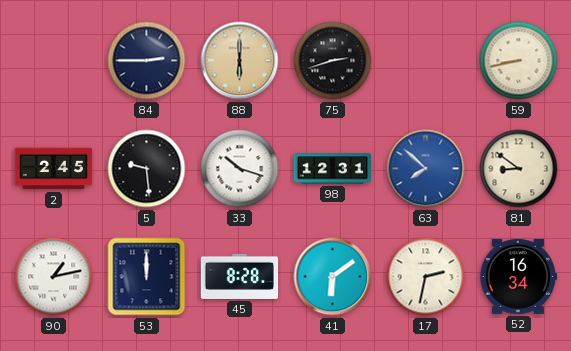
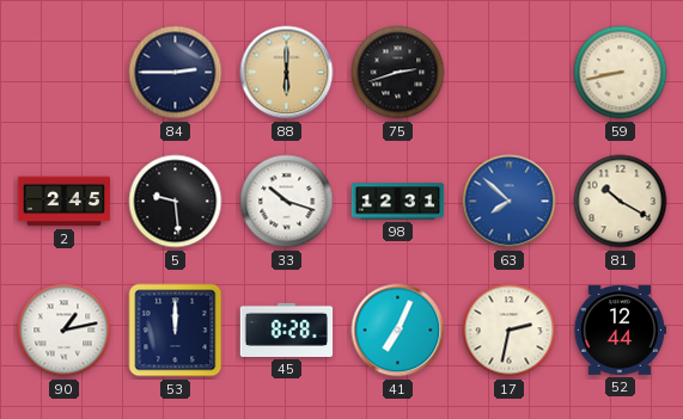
81: 8:51 -> 10:20
41: 6:09 -> 7:04
52: 16:34 -> 12:44
